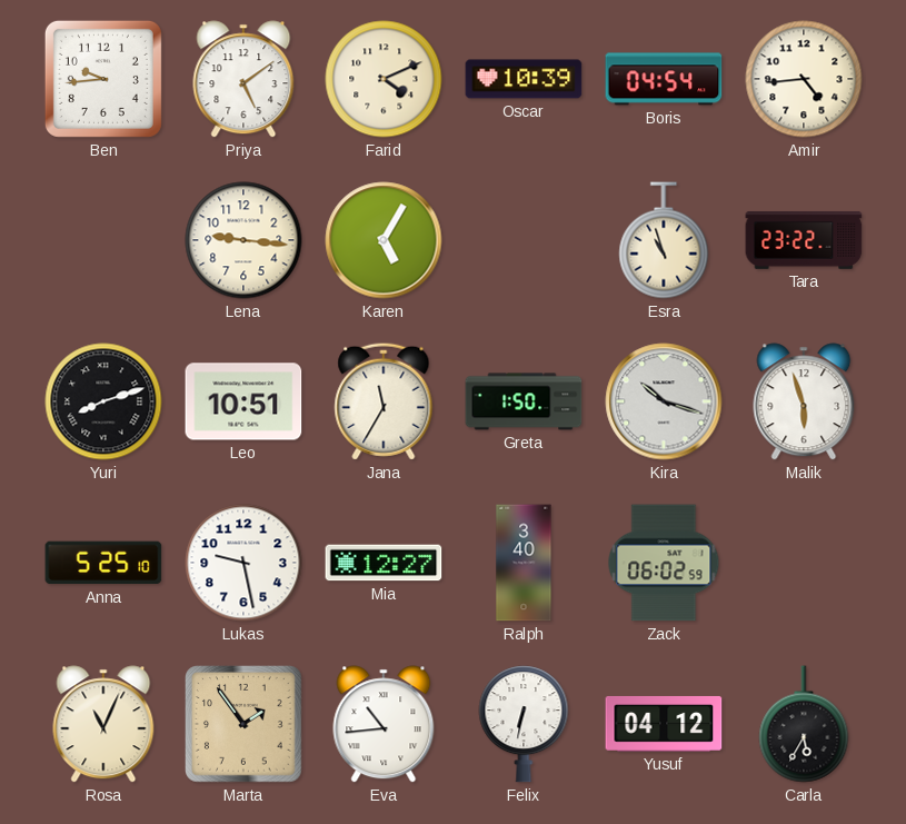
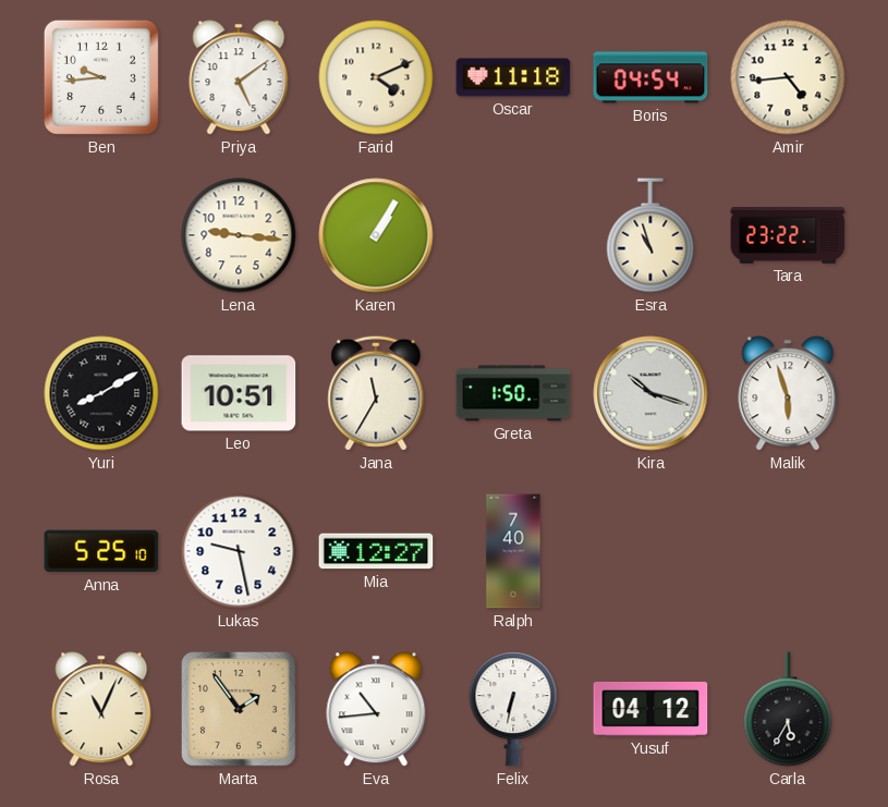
Oscar: 10:39 -> 11:18
Karen: 5:05 -> 1:05
Yuri: 8:12 -> 8:10
Ralph: 3:40 -> 7:40
Zack: 06:02 -> none
